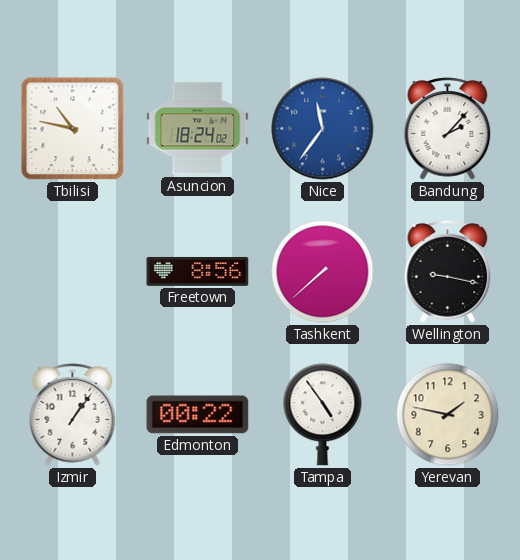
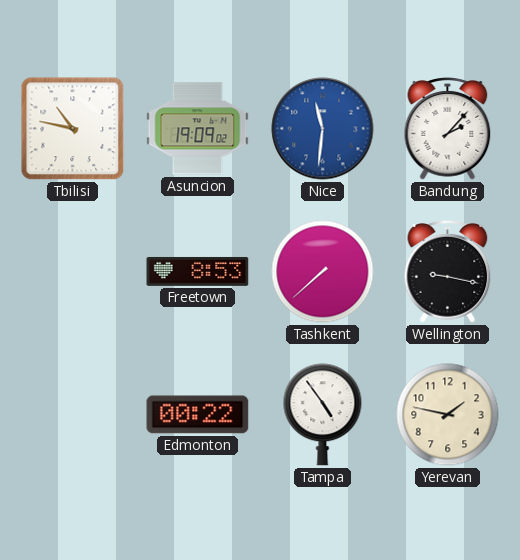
Asuncion: 18:24 -> 19:09
Nice: 11:36 -> 11:31
Freetown: 8:56 -> 8:53
Izmir: 1:06 -> none
